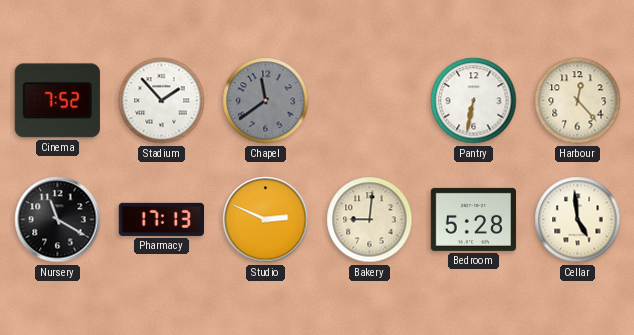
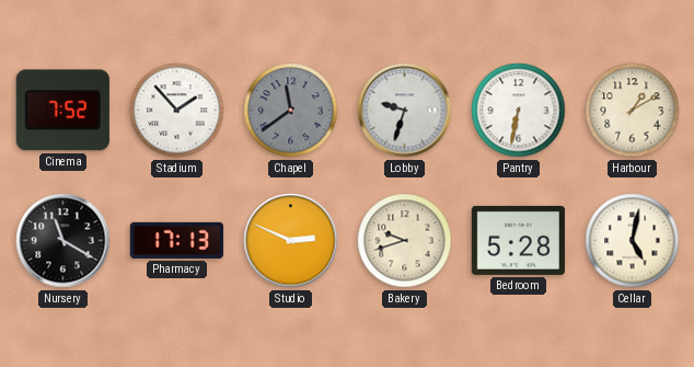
Lobby: none -> 9:33
Harbour: 12:23 -> 1:10
Bakery: 9:01 -> 9:42
Cellar: 4:59 -> 5:02
